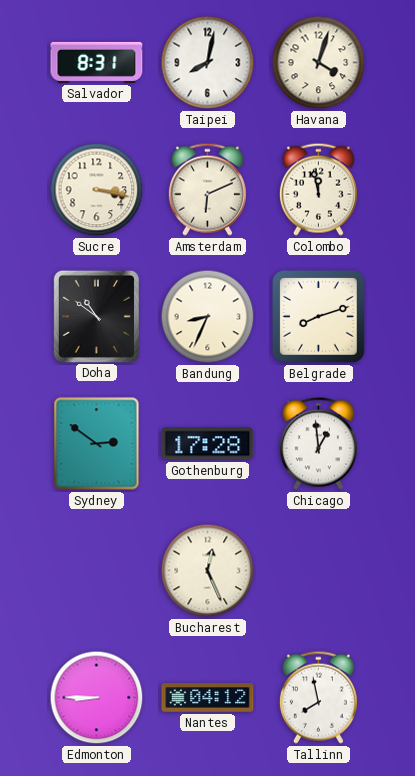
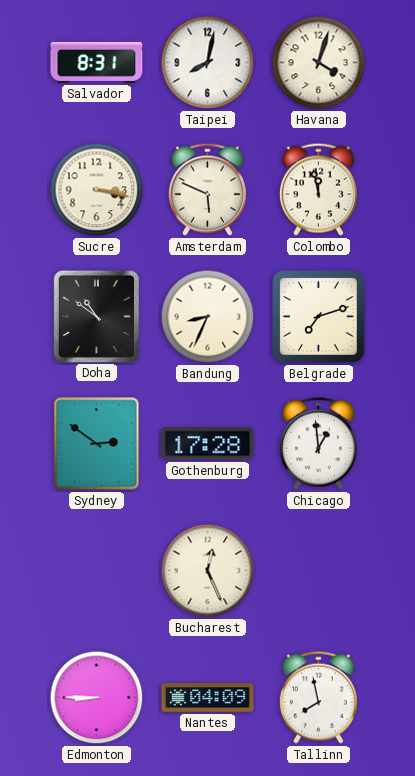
Amsterdam: 6:11 -> 5:49
Belgrade: 8:12 -> 7:12
Nantes: 04:12 -> 04:09
